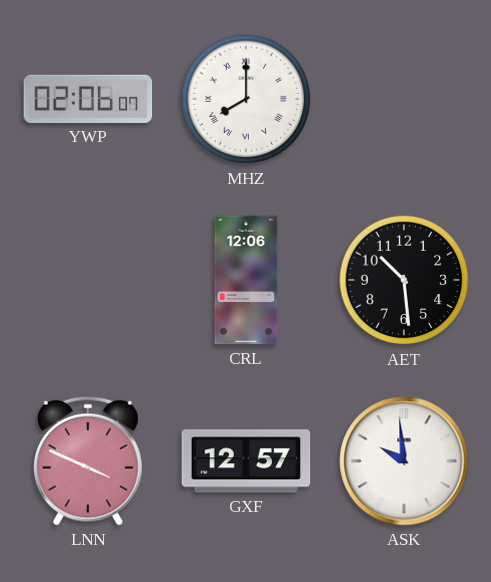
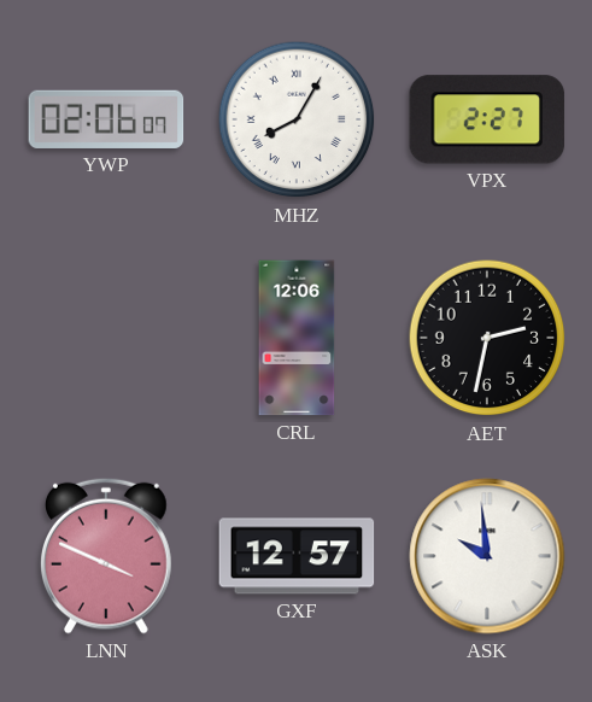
MHZ: 8:00 -> 8:05
VPX: none -> 2:27
AET: 10:29 -> 2:32
